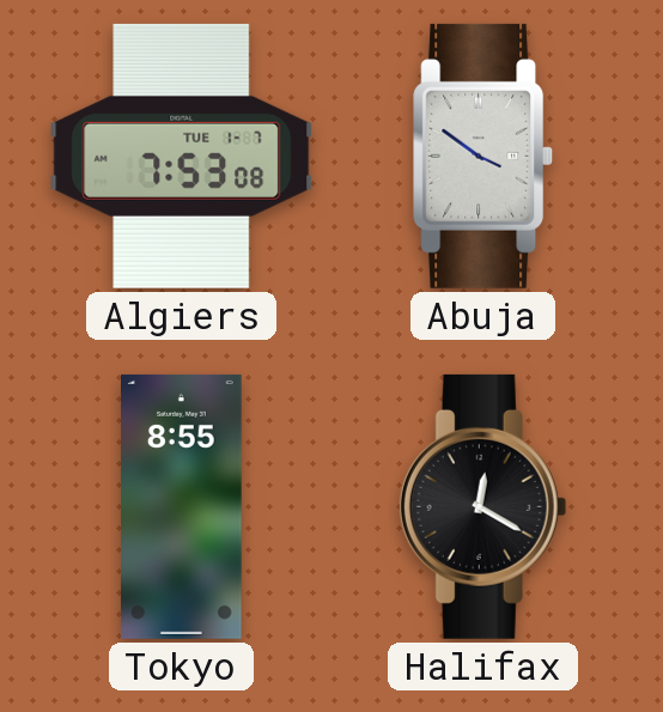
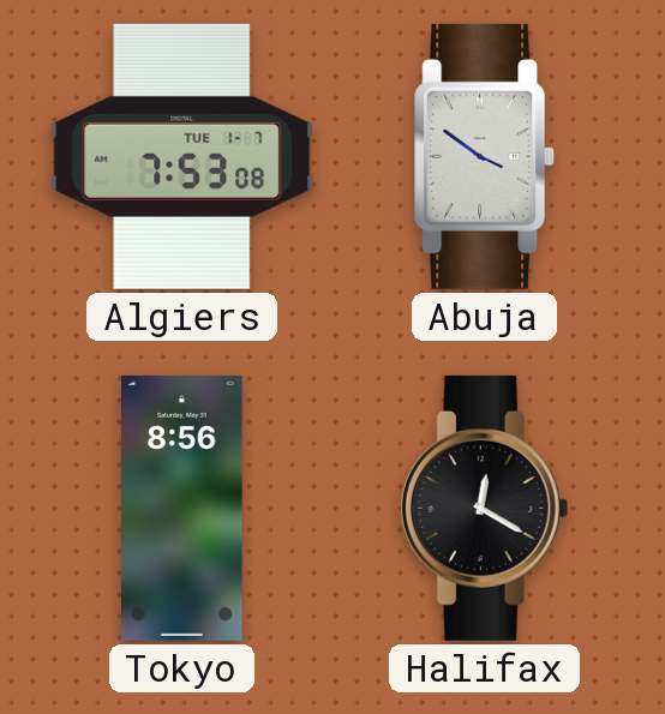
Tokyo: 8:55 -> 8:56
